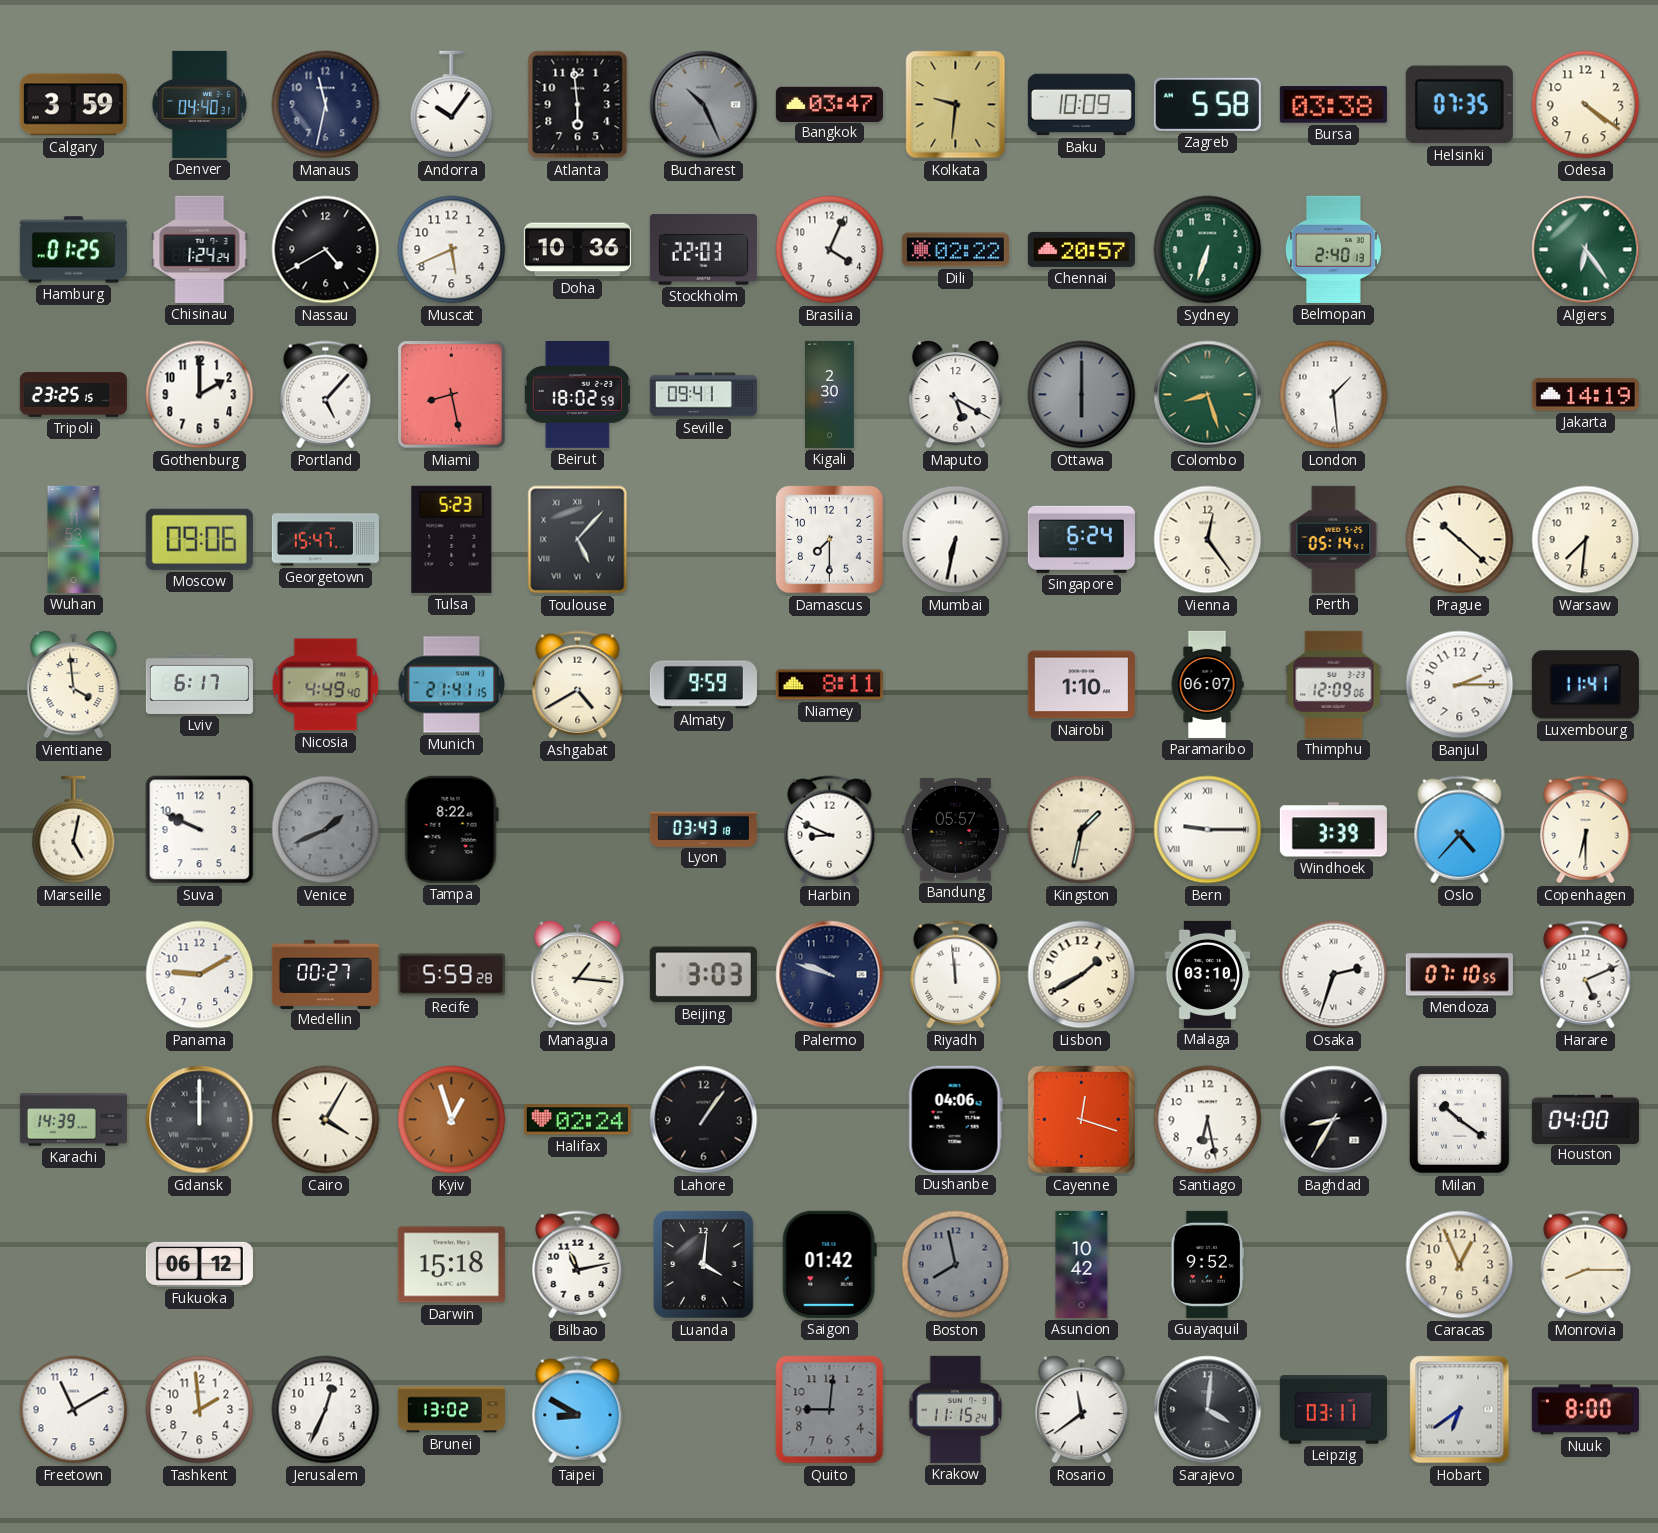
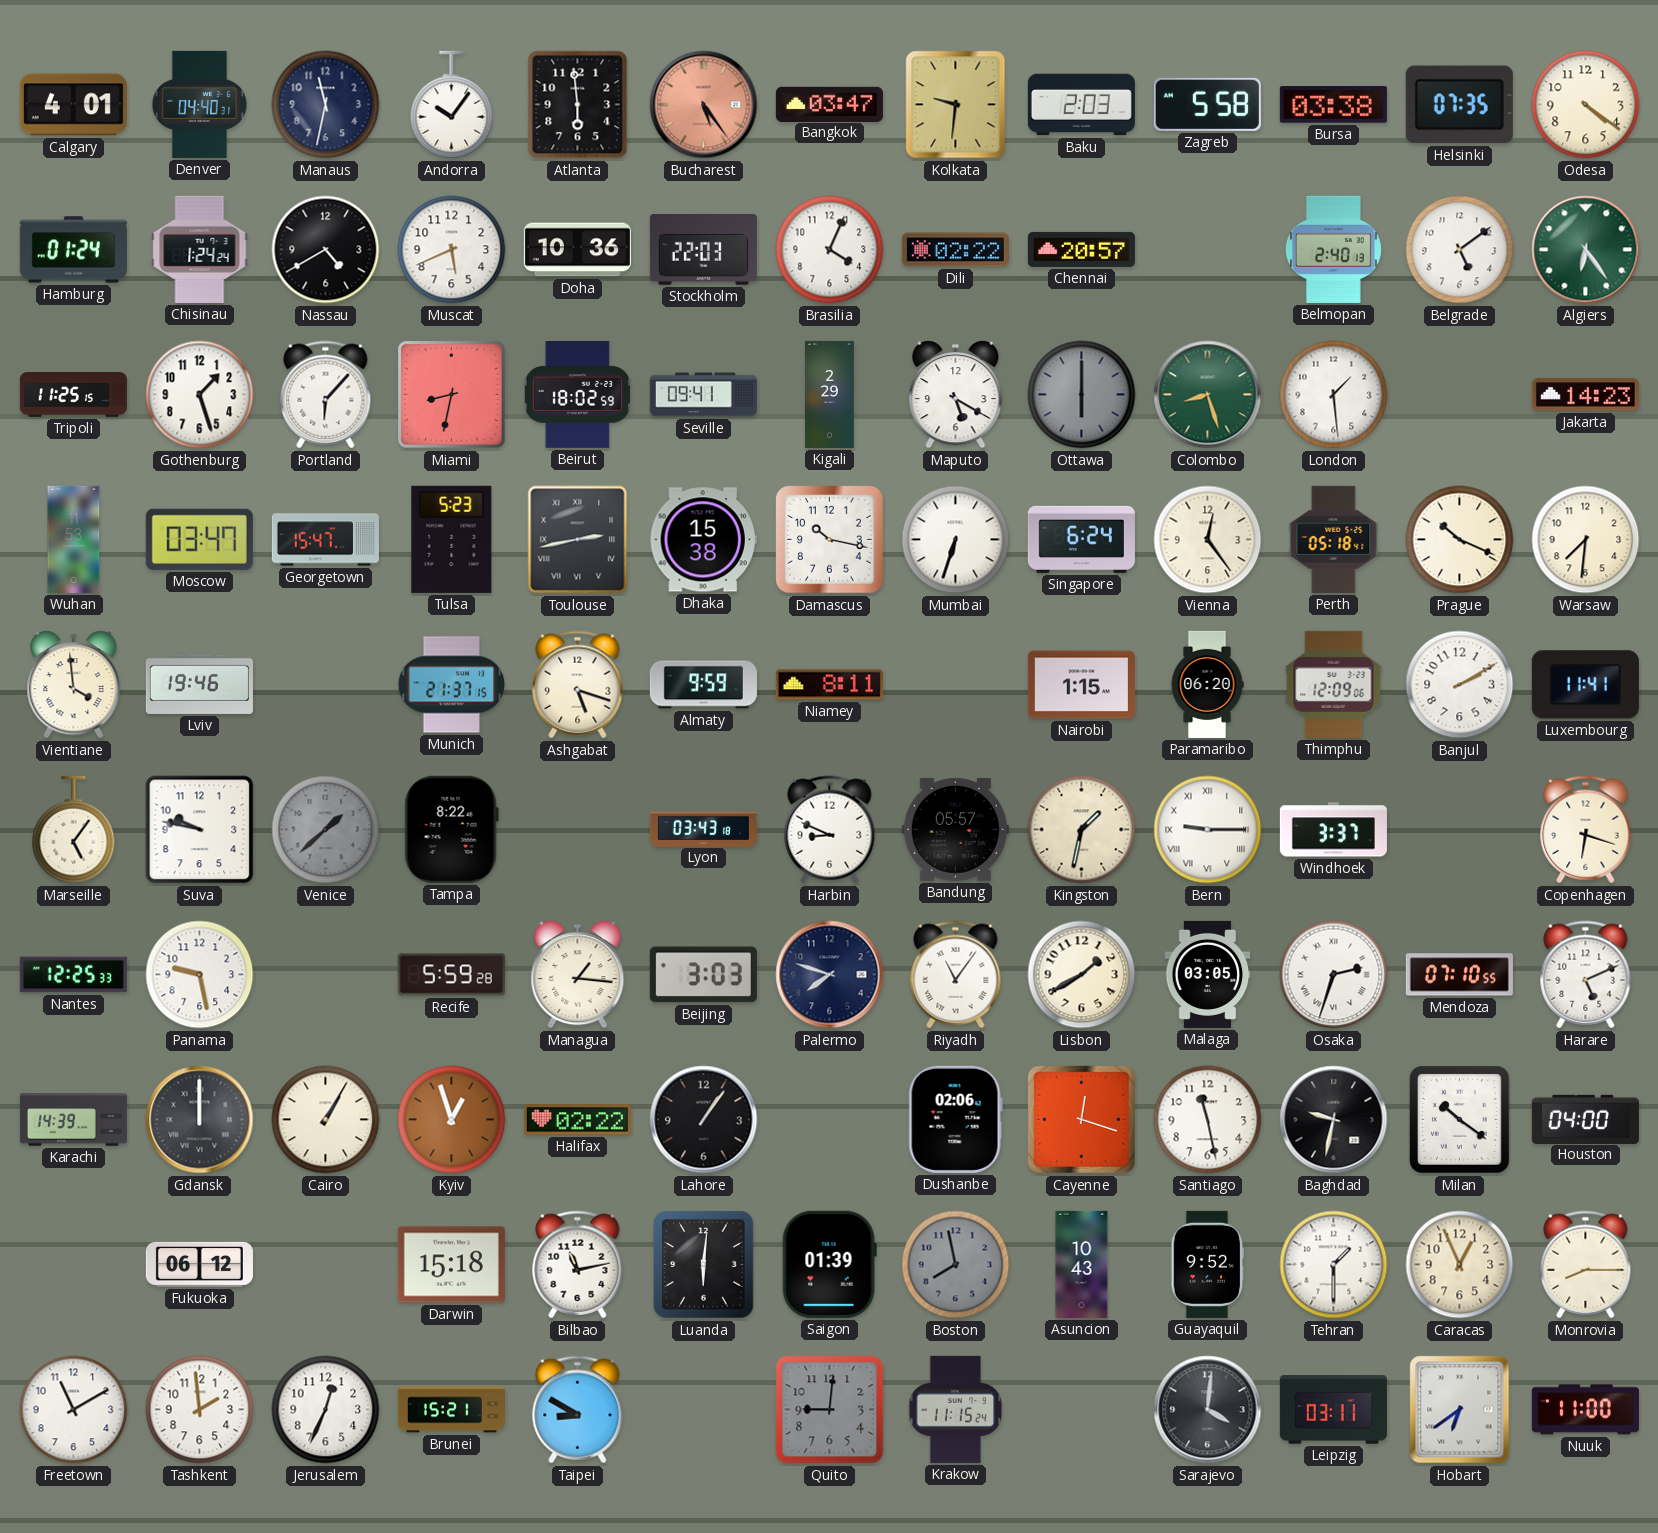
Calgary: 3:59 -> 4:01
Bucharest: 10:26 -> 5:24
Bucharest dial: grey -> salmon
Baku: 10:09 -> 2:03
Hamburg: 01:25 -> 01:24
Sydney: 6:33 -> none
Belgrade: none -> 5:09
Tripoli: 23:25 -> 11:25
Gothenburg: 2:00 -> 1:27
Portland: 5:07 -> 6:07
Miami: 8:28 -> 8:32
Kigali: 2:30 -> 2:29
Jakarta: 14:19 -> 14:23
Moscow: 09:06 -> 03:47
Toulouse: 5:07 -> 2:43
Dhaka: none -> 15:38
Damascus: 7:30 -> 10:17
Mumbai: 6:32 -> 6:33
Perth: 05:14 -> 05:18
Prague: 10:22 -> 10:19
Lviv: 6:17 -> 19:46
Nicosia: 4:49 -> none
Munich: 21:41 -> 21:37
Ashgabat: 4:40 -> 5:18
Nairobi: 1:10 -> 1:15
Paramaribo: 06:07 -> 06:20
Banjul: 2:15 -> 2:10
Marseille: 5:02 -> 5:06
Suva: 9:49 -> 9:47
Venice: 1:41 -> 1:38
Windhoek: 3:39 -> 3:37
Oslo: 4:37 -> none
Copenhagen: 6:30 -> 6:18
Nantes: none -> 12:25
Panama: 9:10 -> 9:28
Medellin: 00:27 -> none
Palermo: 9:48 -> 7:48
Riyadh: 11:59 -> 11:06
Malaga: 03:10 -> 03:05
Cairo: 4:05 -> 1:05
Halifax: 02:24 -> 02:22
Dushanbe: 04:06 -> 02:06
Santiago: 6:28 -> 11:28
Baghdad: 8:35 -> 9:32
Luanda: 4:01 -> 6:01
Saigon: 01:42 -> 01:39
Asuncion: 10:42 -> 10:43
Tehran: none -> 1:30
Brunei: 13:02 -> 15:21
Rosario: 11:39 -> none
Nuuk: 8:00 -> 11:00
